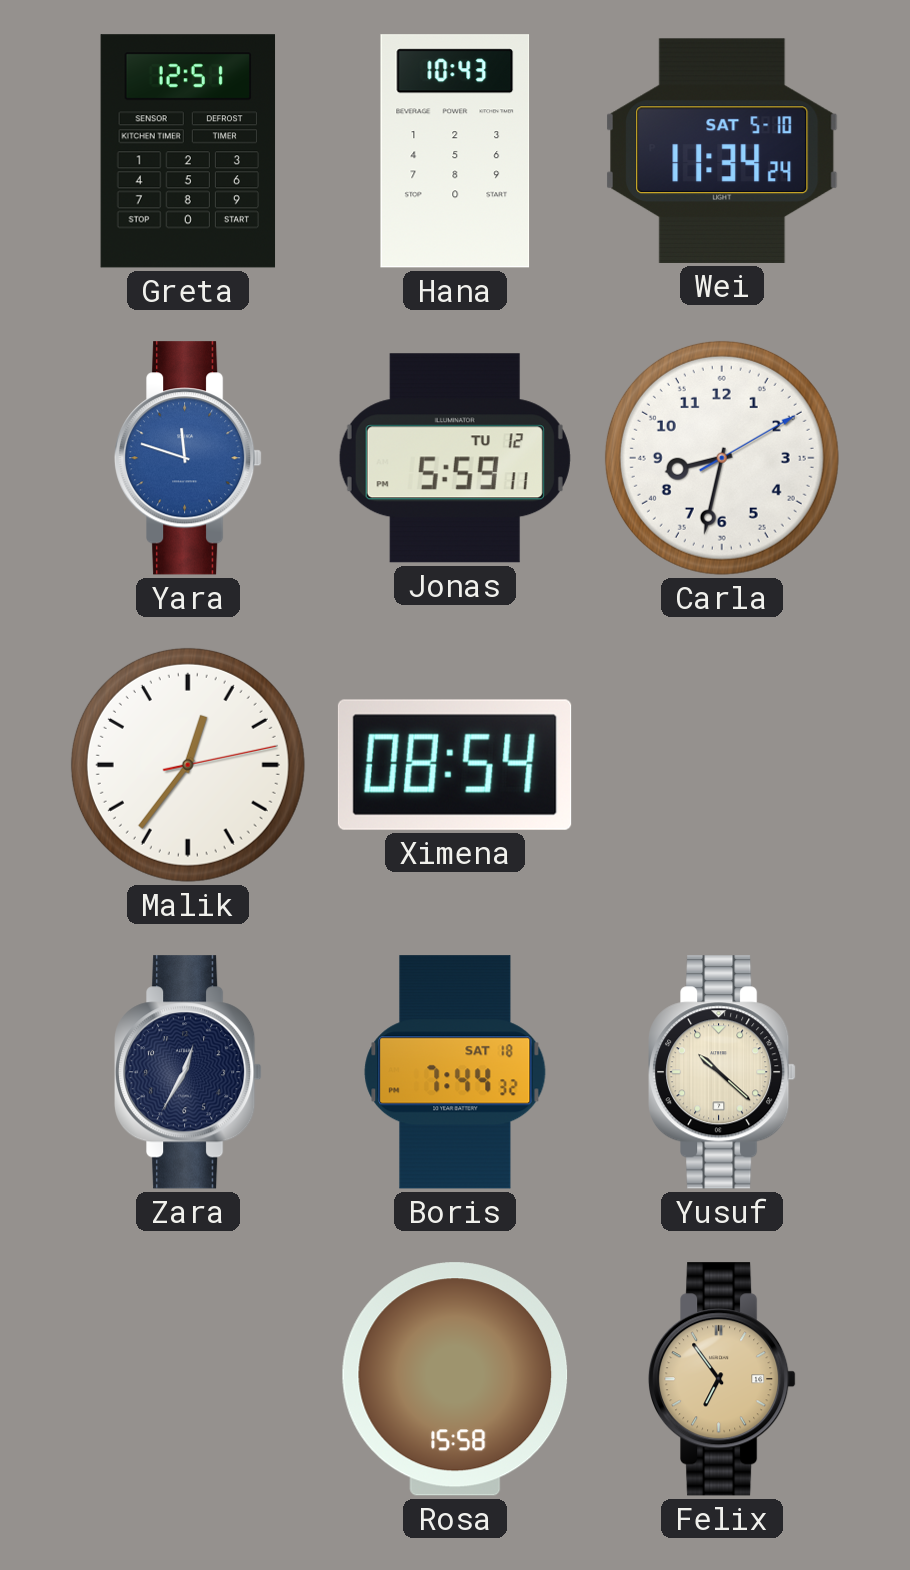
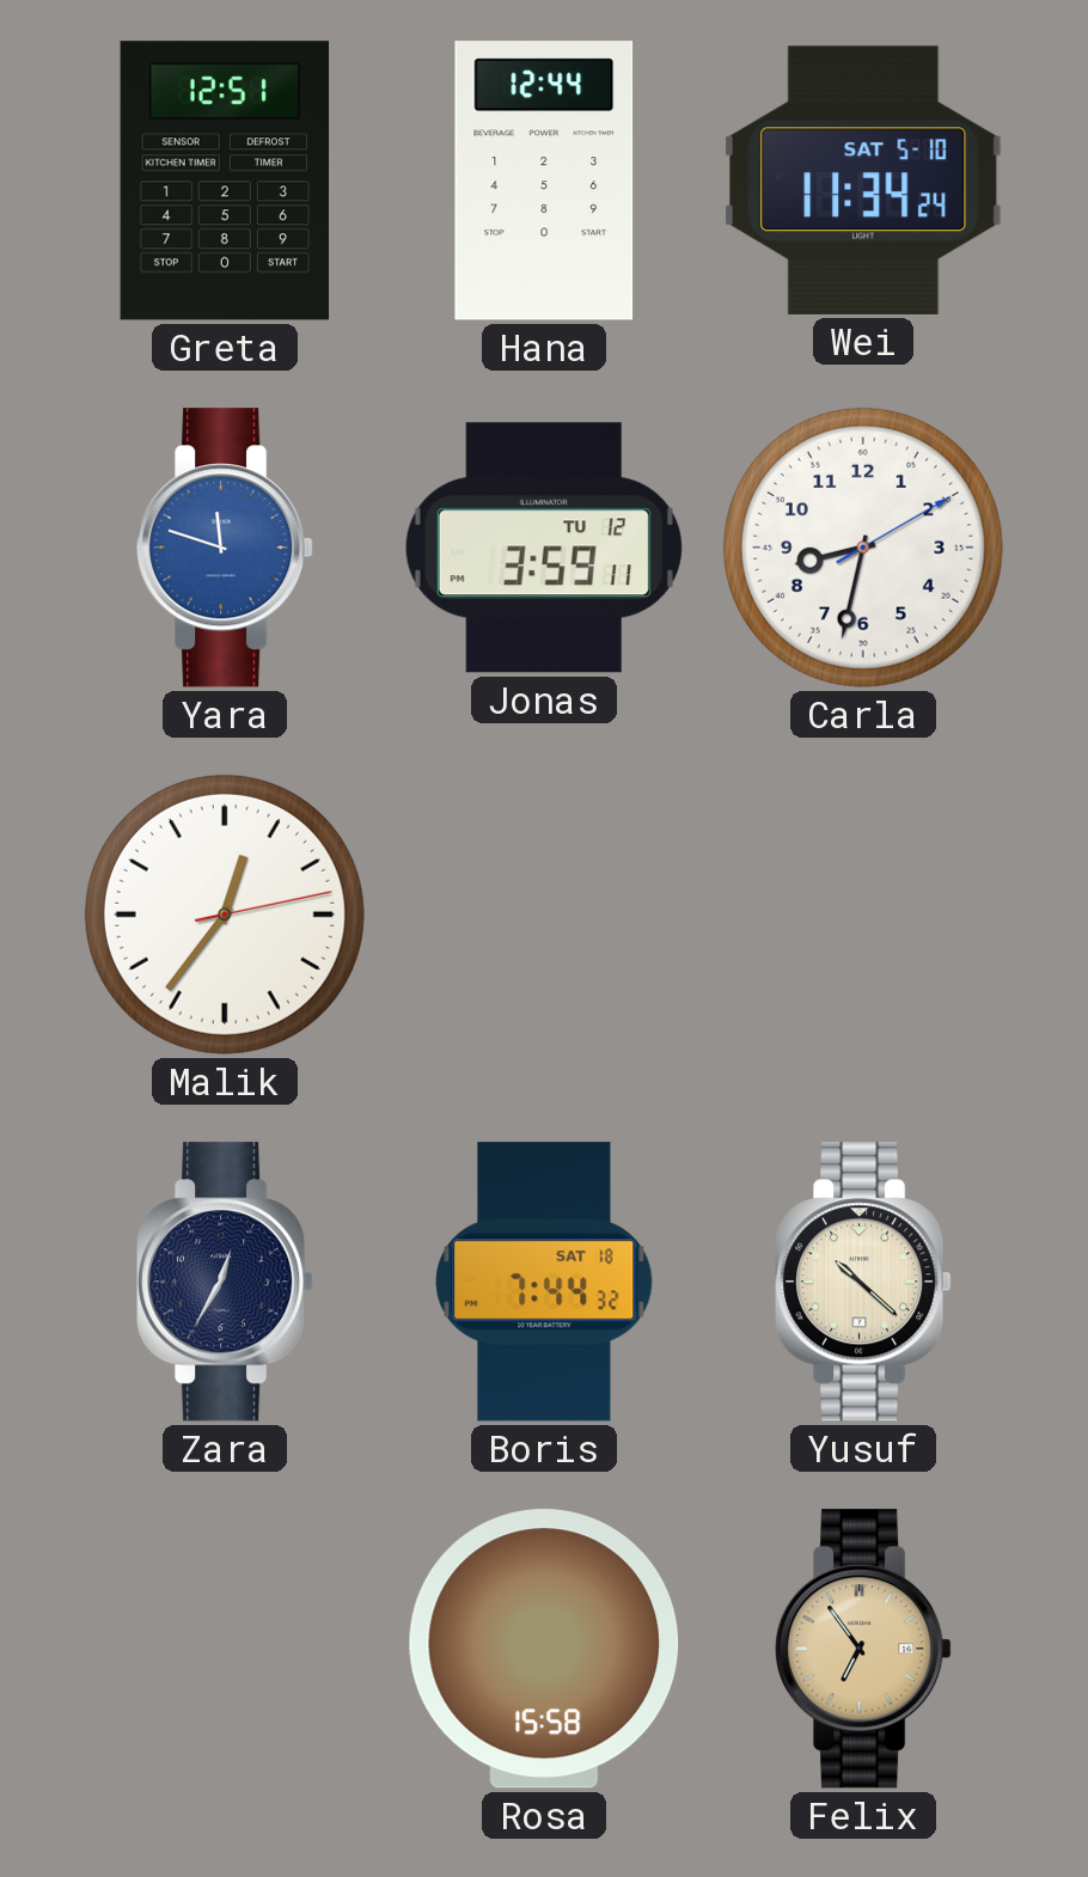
Hana: 10:43 -> 12:44
Jonas: 5:59 -> 3:59
Ximena: 08:54 -> none
